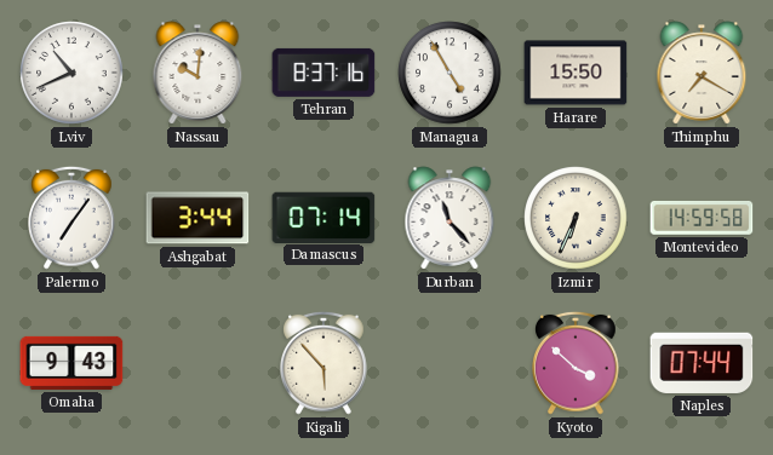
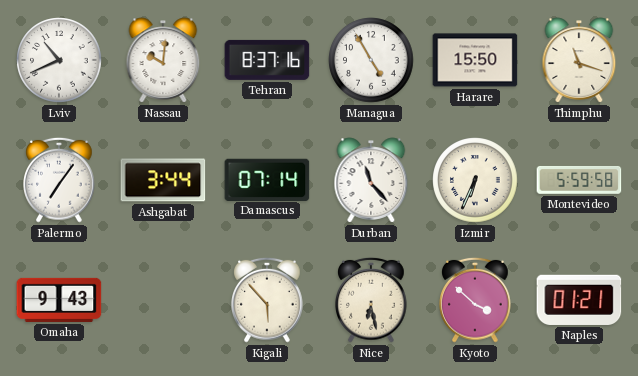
Thimphu: 7:20 -> 11:18
Montevideo: 14:59 -> 5:59
Nice: none -> 6:28
Naples: 07:44 -> 01:21
